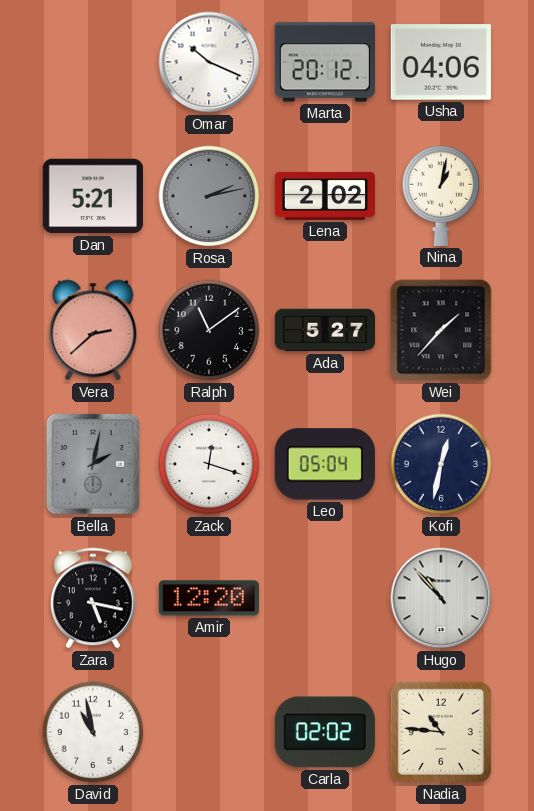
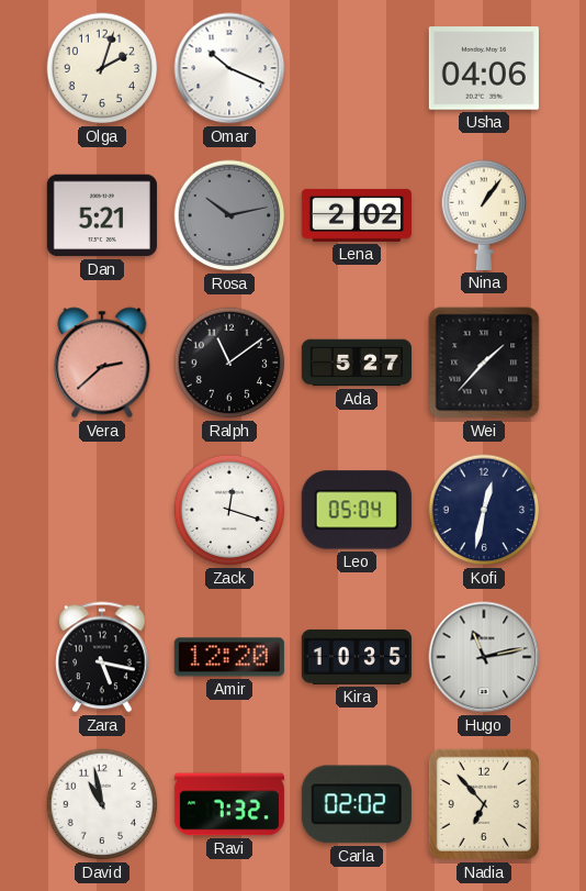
Olga: none -> 2:03
Marta: 20:12 -> none
Rosa: 2:13 -> 10:13
Nina: 1:02 -> 1:06
Bella: 2:02 -> none
Kira: none -> 10:35
Hugo: 10:53 -> 11:13
Ravi: none -> 7:32
Nadia: 10:46 -> 6:53
